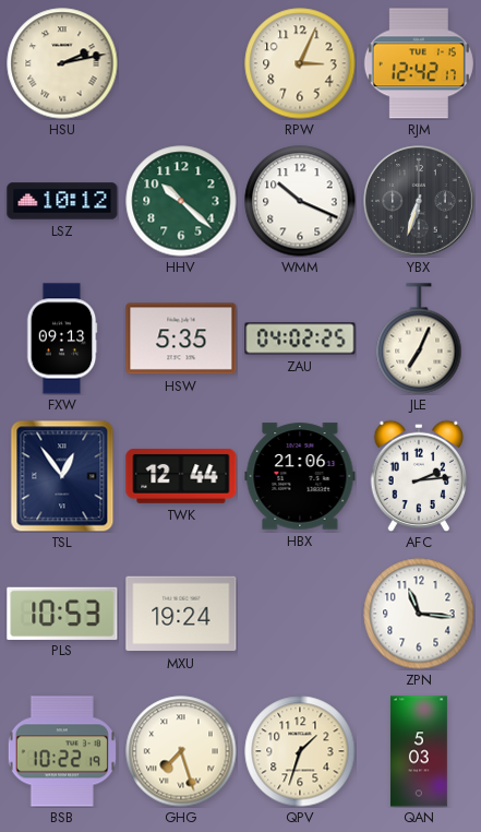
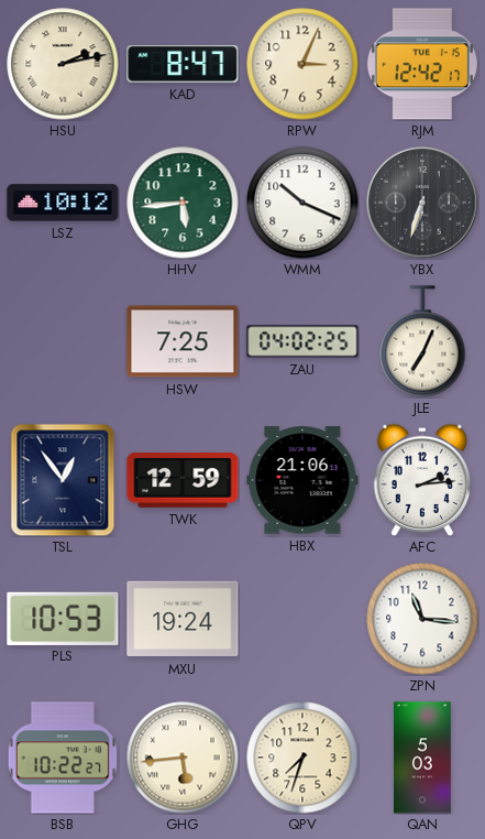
KAD: none -> 8:47
HHV: 10:22 -> 5:44
FXW: 09:13 -> none
HSW: 5:35 -> 7:25
TWK: 12:44 -> 12:59
BSB: 10:22:19 -> 10:22:27
GHG: 7:27 -> 5:44
QPV: 1:33 -> 7:33
